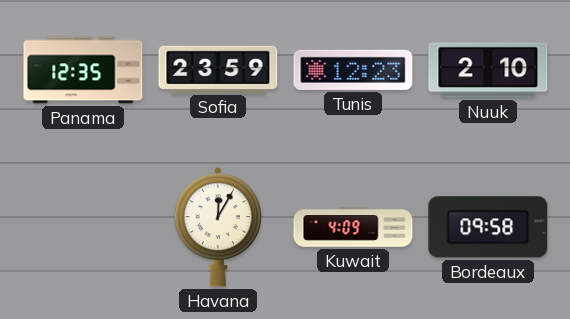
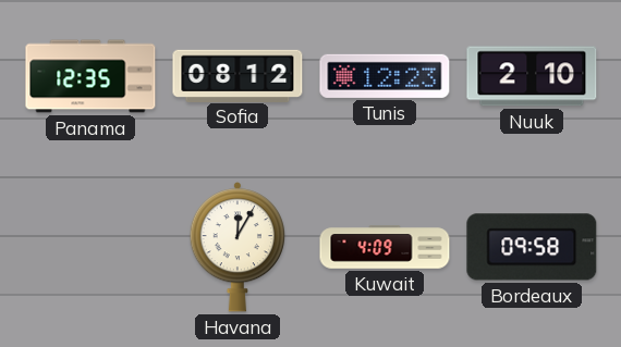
Sofia: 23:59 -> 08:12
